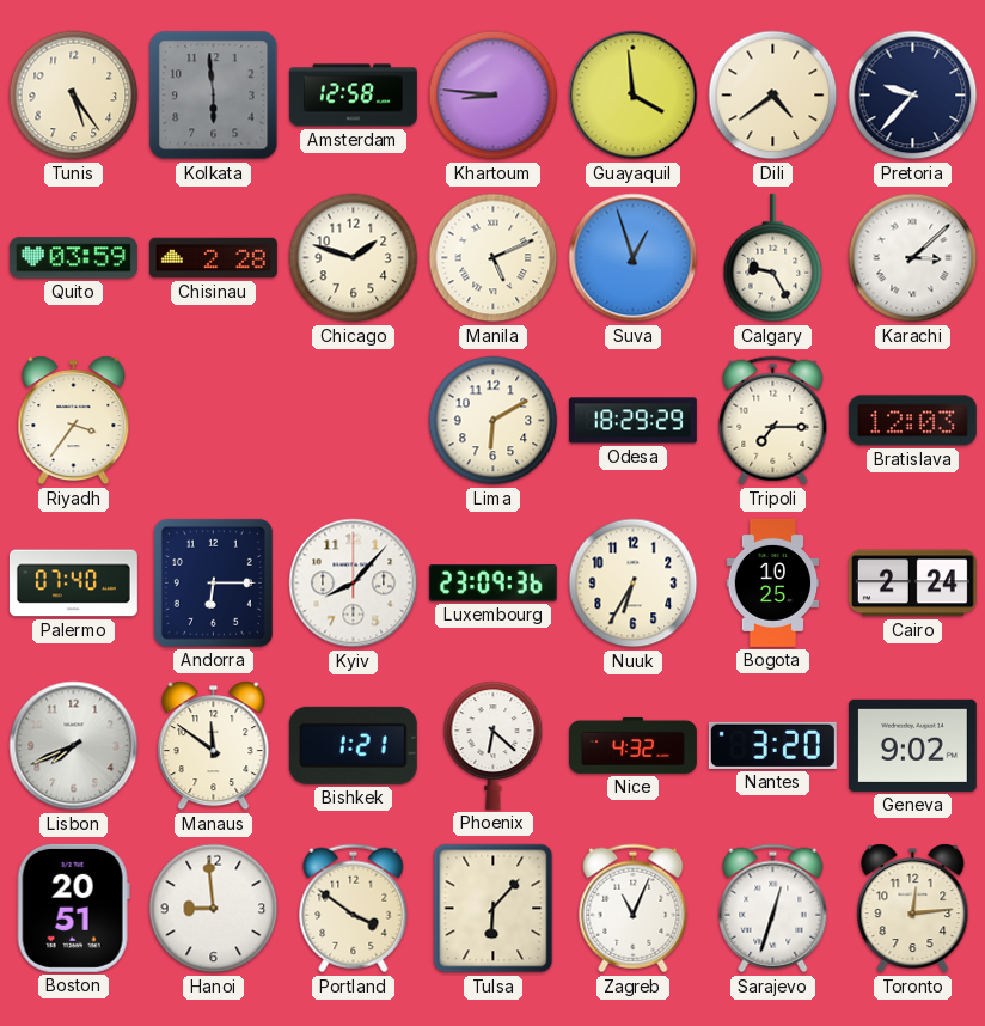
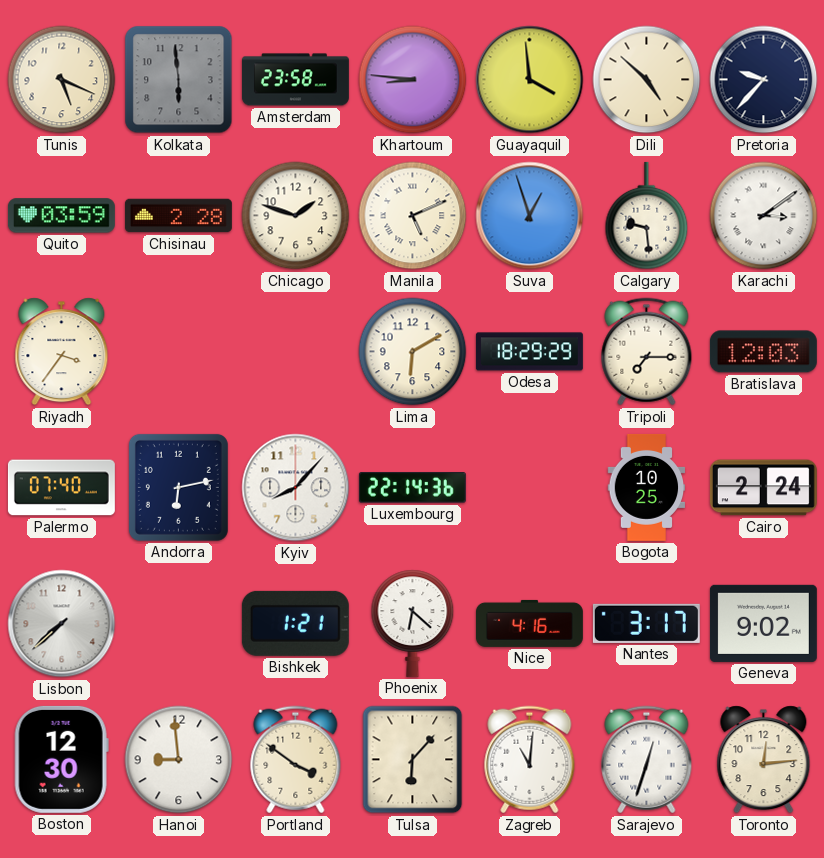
Tunis: 5:24 -> 5:19
Amsterdam: 12:58 -> 23:58
Dili: 4:39 -> 4:52
Calgary: 9:25 -> 9:29
Karachi: 3:08 -> 3:09
Andorra: 6:15 -> 6:13
Luxembourg: 23:09 -> 22:14
Nuuk: 6:35 -> none
Lisbon: 7:41 -> 7:38
Manaus: 11:51 -> none
Nice: 4:32 -> 4:16
Nantes: 3:20 -> 3:17
Boston: 20:51 -> 12:30
Zagreb: 11:04 -> 11:01
